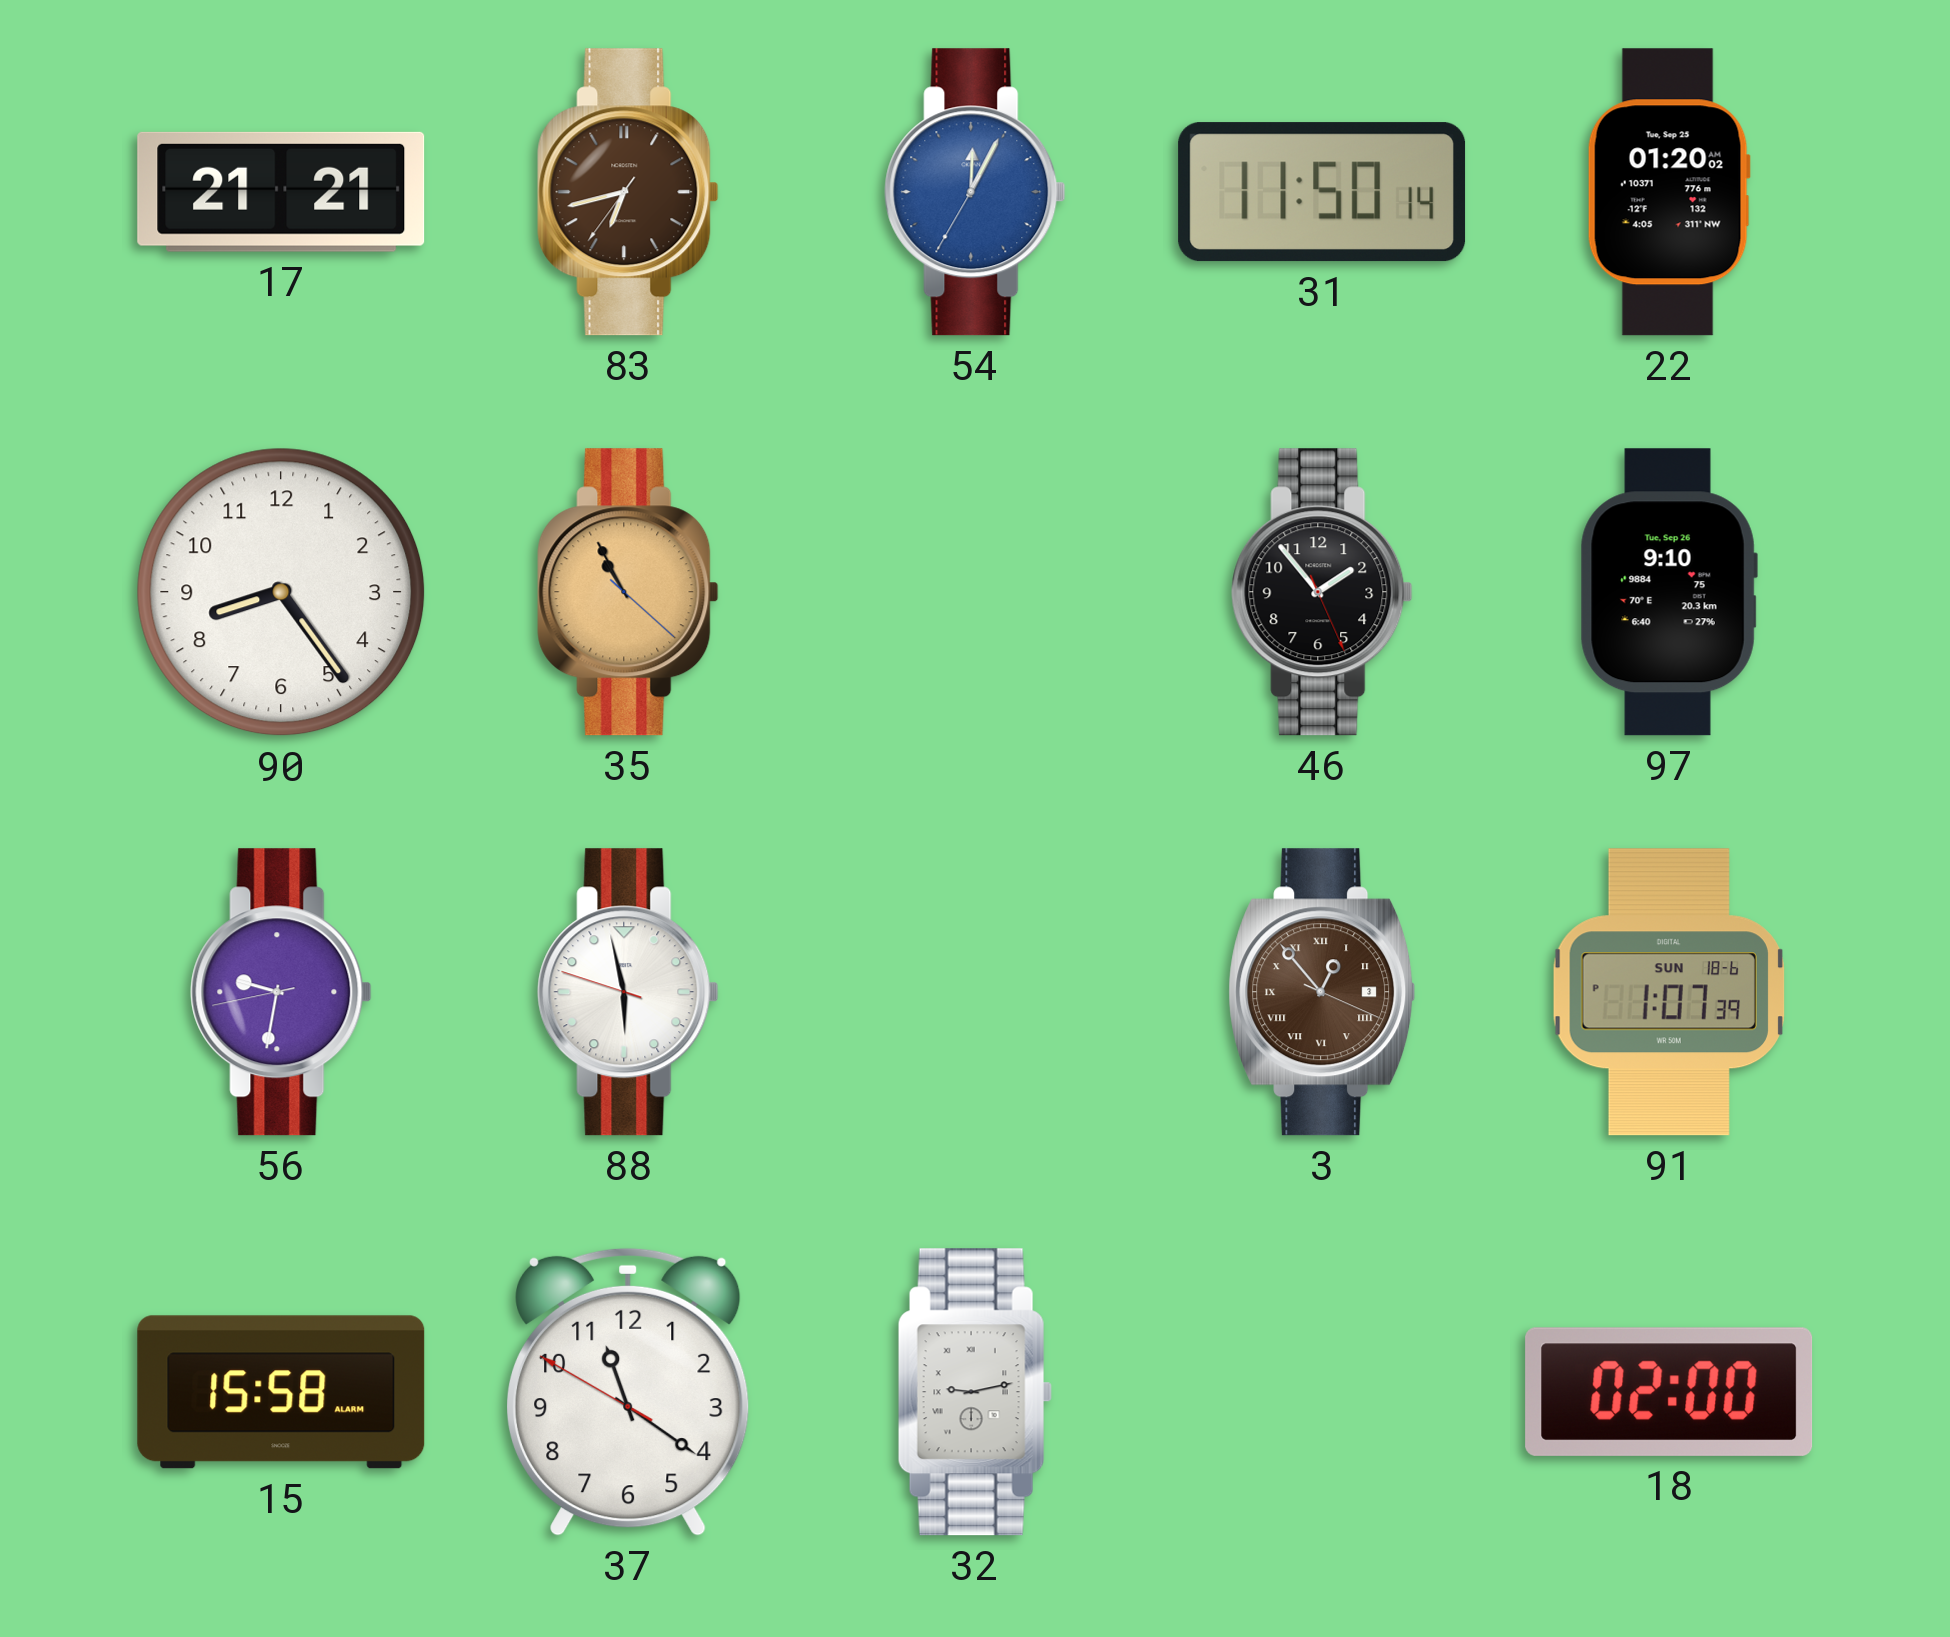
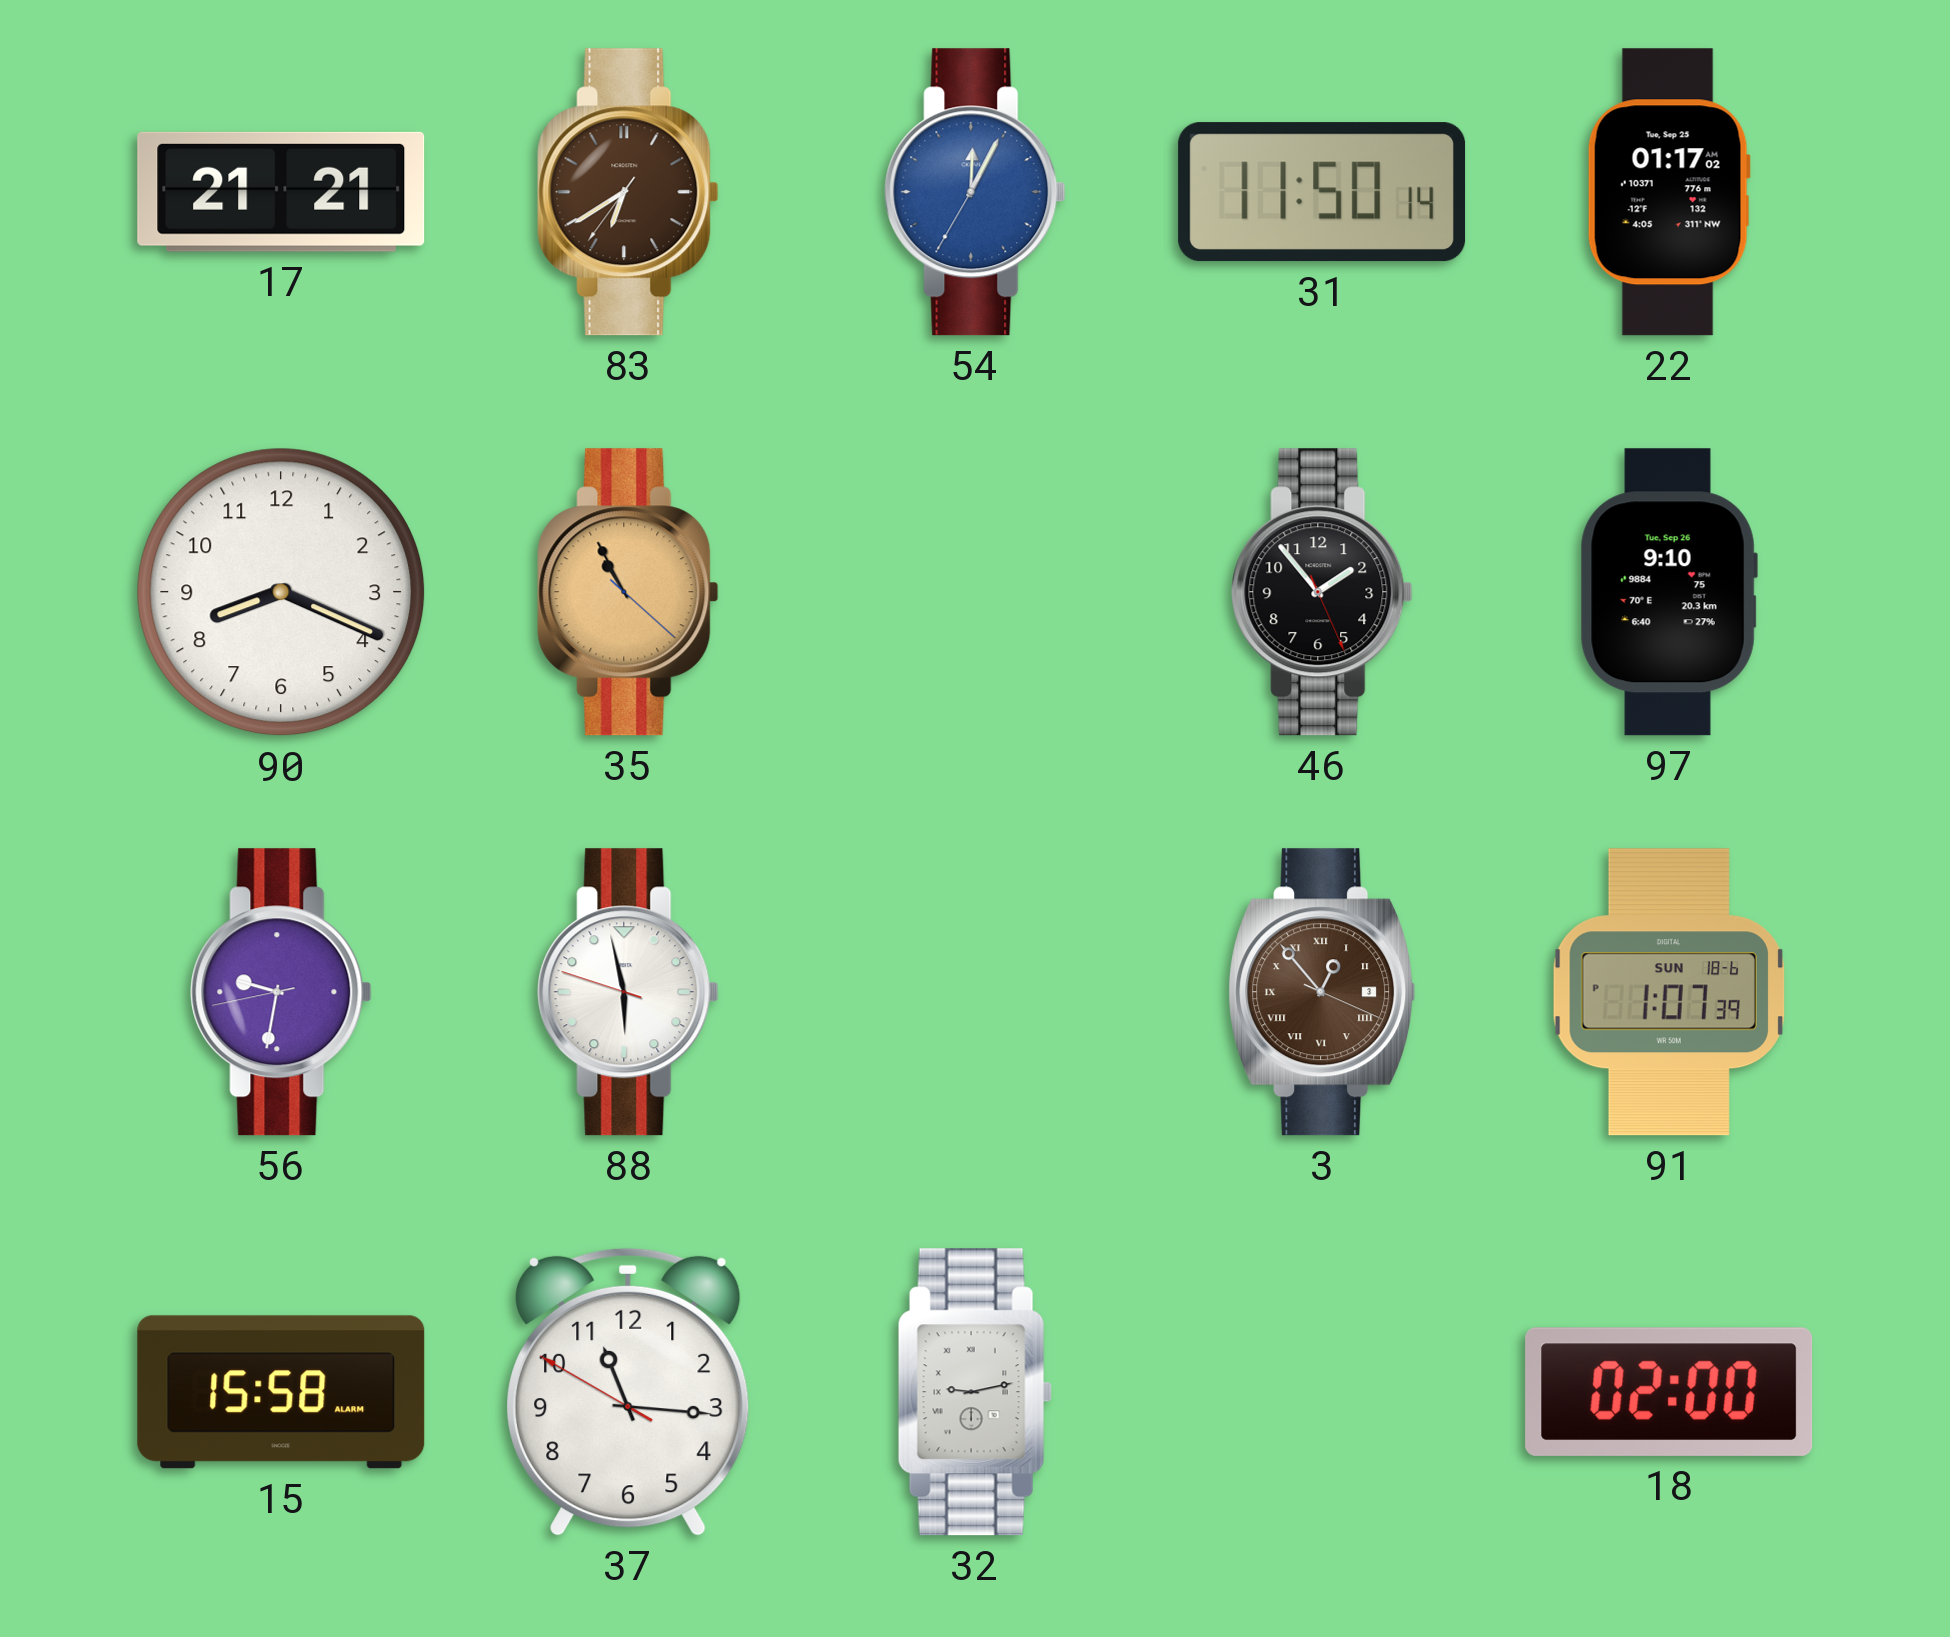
83: 6:42 -> 6:39
22: 01:20 -> 01:17
90: 8:24 -> 8:19
37: 11:20 -> 11:15
